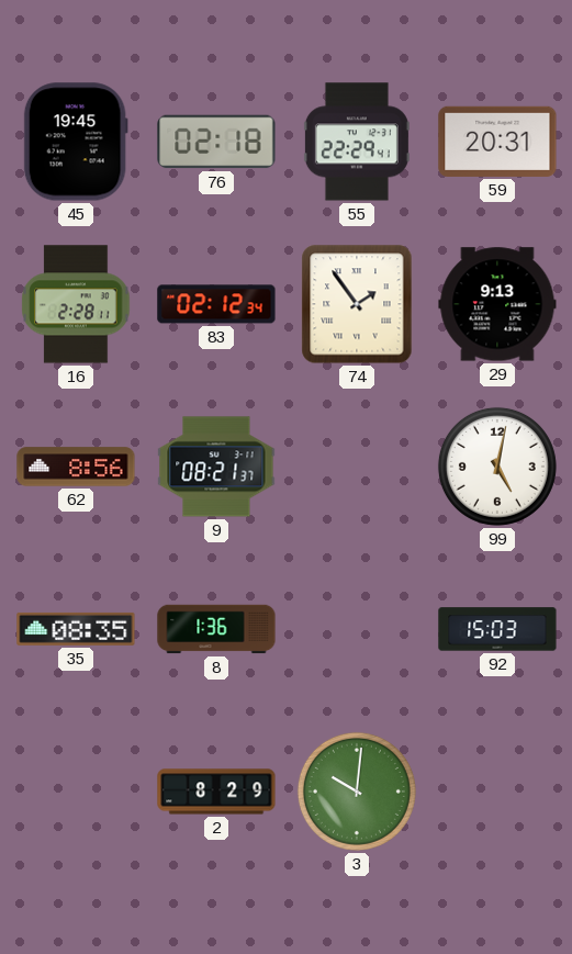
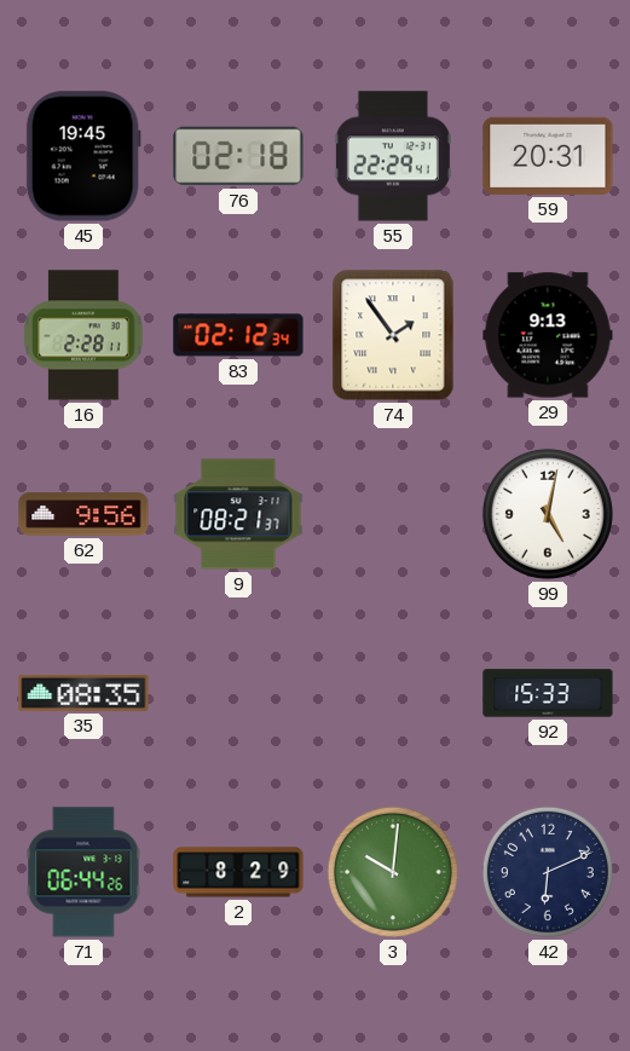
62: 8:56 -> 9:56
8: 1:36 -> none
92: 15:03 -> 15:33
71: none -> 06:44
42: none -> 6:11
